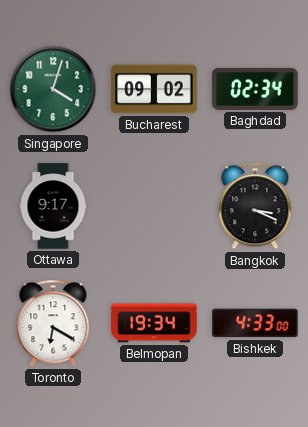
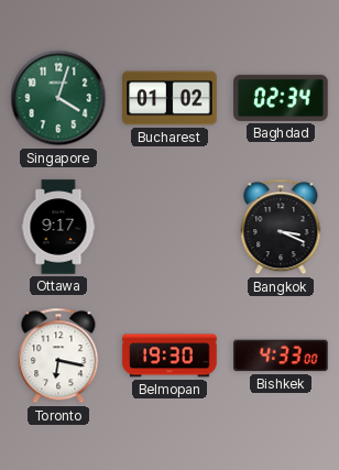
Bucharest: 09:02 -> 01:02
Toronto: 6:20 -> 6:17
Belmopan: 19:34 -> 19:30
